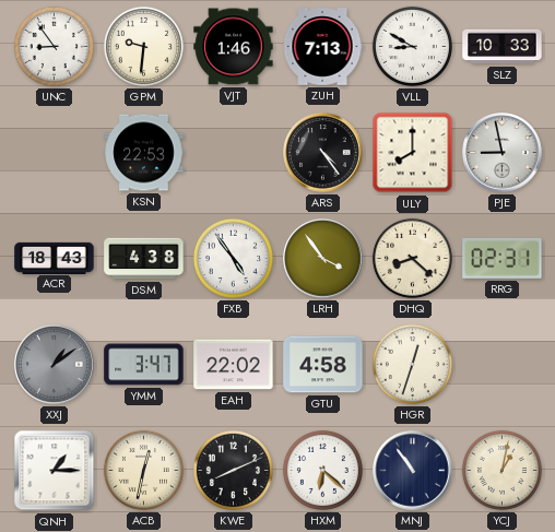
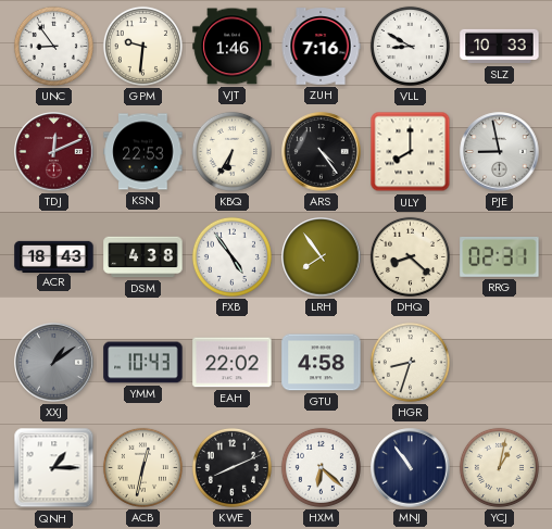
ZUH: 7:13 -> 7:16
TDJ: none -> 12:11
KBQ: none -> 6:35
LRH: 3:54 -> 7:54
YMM: 3:47 -> 10:43
HGR: 12:33 -> 8:33
